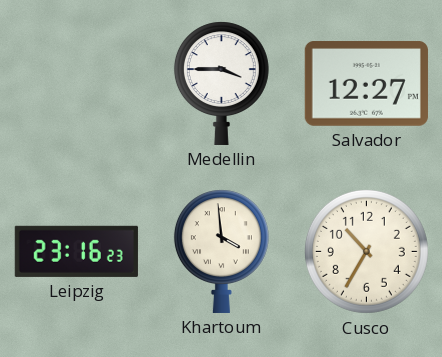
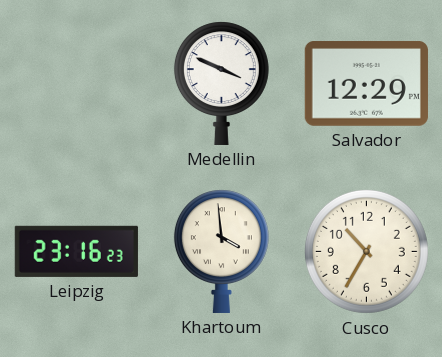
Medellin: 3:45 -> 3:49
Salvador: 12:27 -> 12:29
